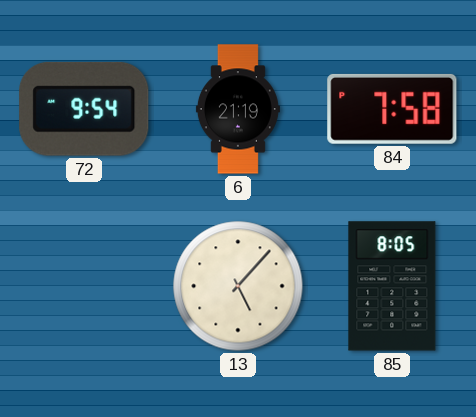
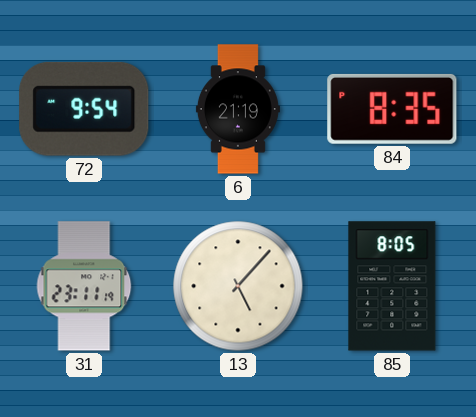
84: 7:58 -> 8:35
31: none -> 23:11
